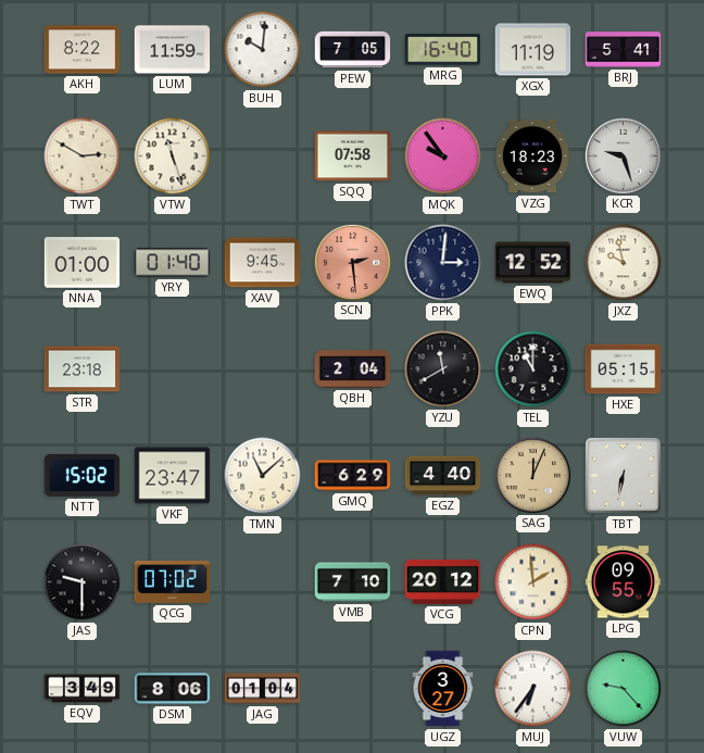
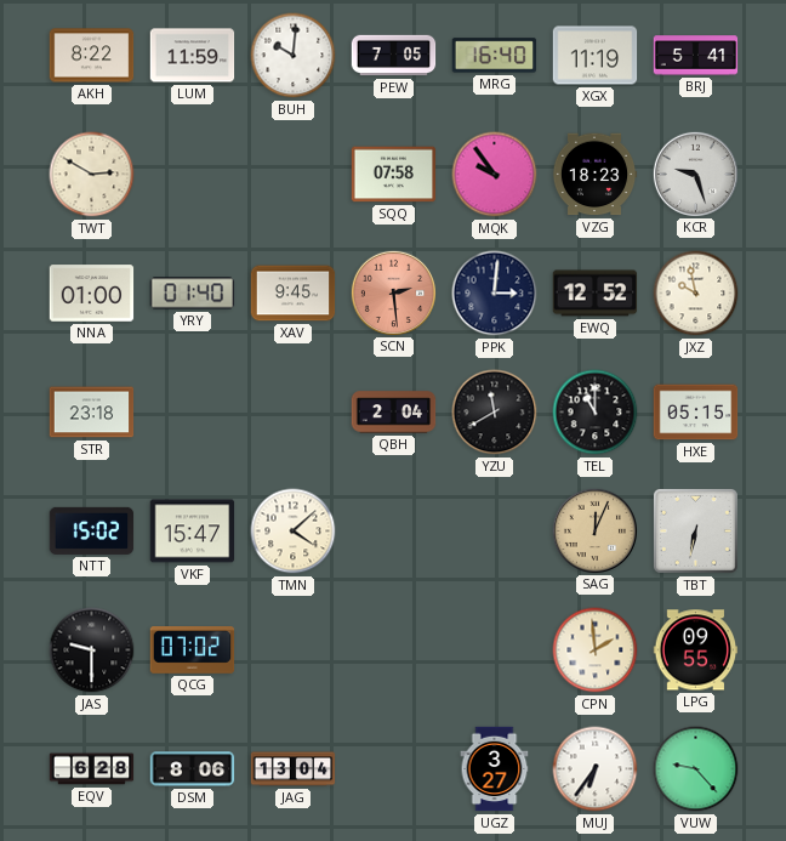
VTW: 11:27 -> none
VKF: 23:47 -> 15:47
TMN: 11:08 -> 4:08
GMQ: 6:29 -> none
EGZ: 4:40 -> none
VMB: 7:10 -> none
VCG: 20:12 -> none
EQV: 3:49 -> 6:28
JAG: 01:04 -> 13:04
